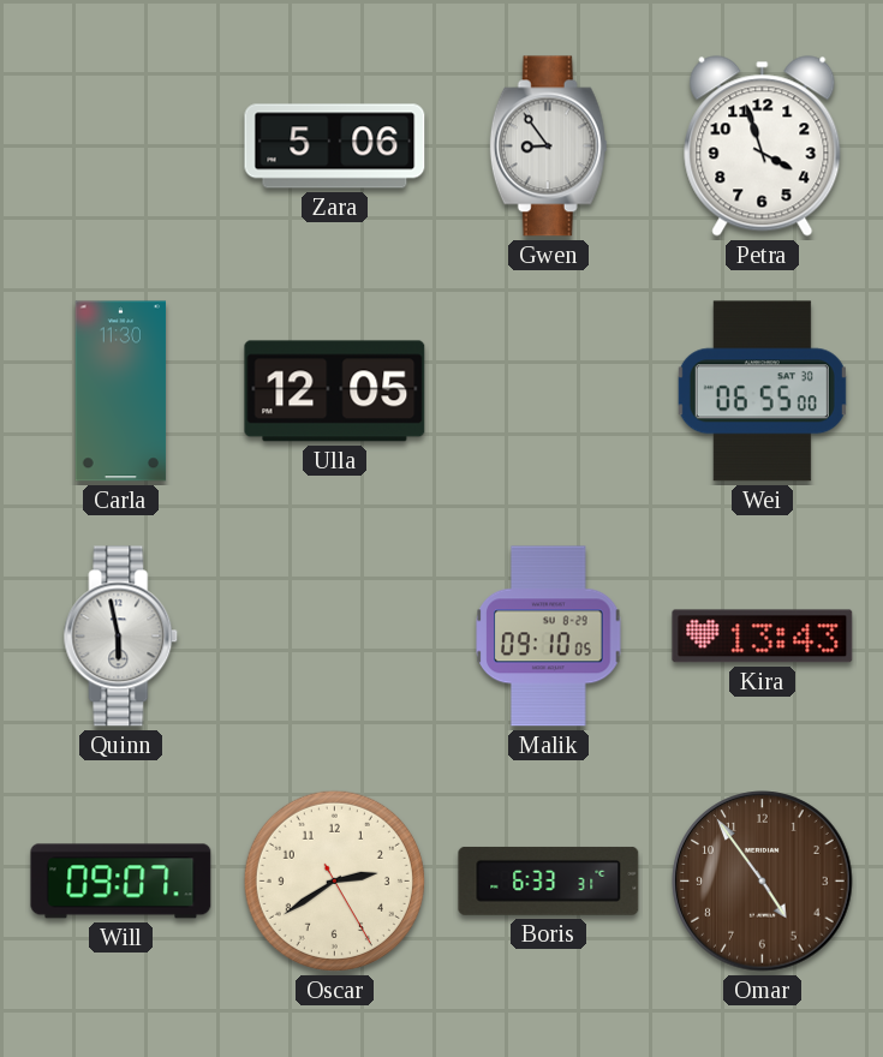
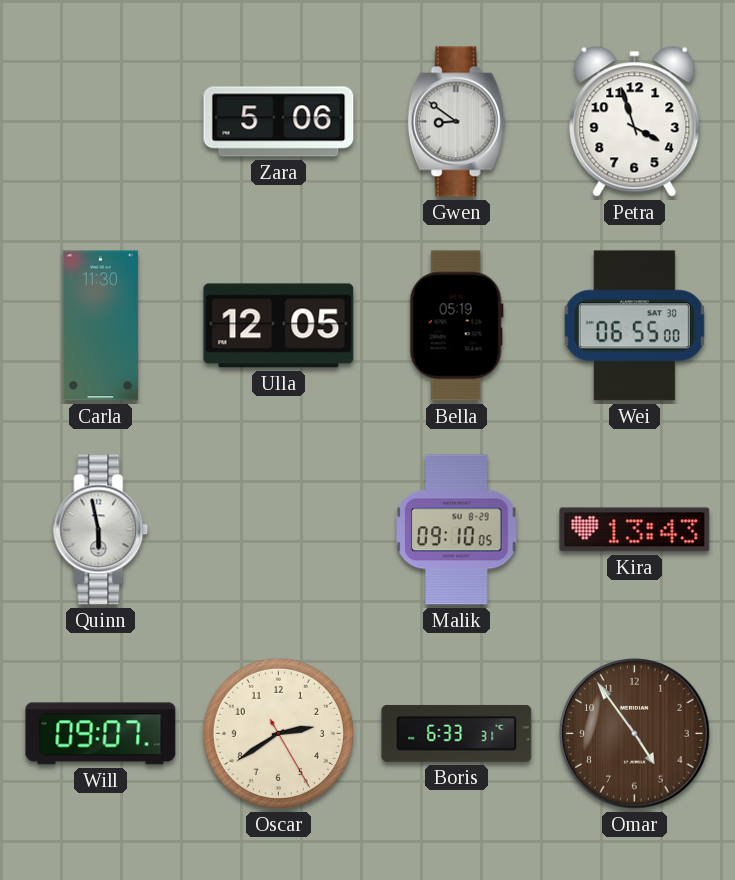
Gwen: 8:54 -> 8:51
Bella: none -> 05:19
